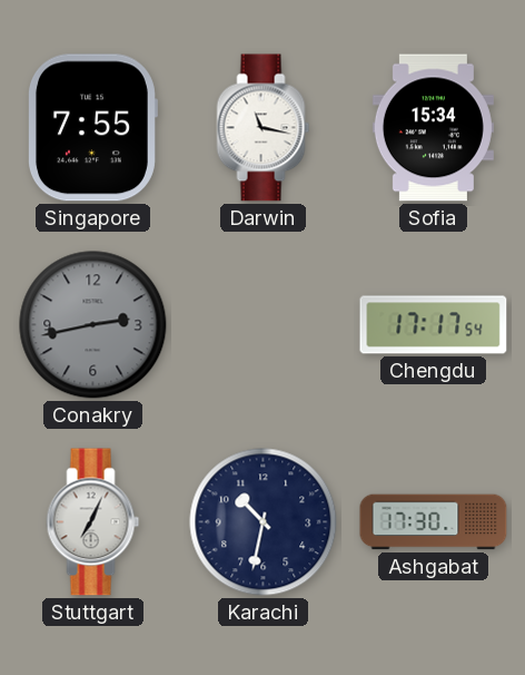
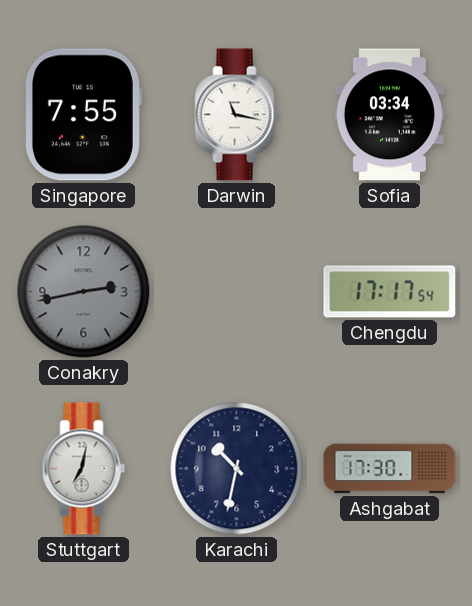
Sofia: 15:34 -> 03:34
Stuttgart: 7:04 -> 7:02
